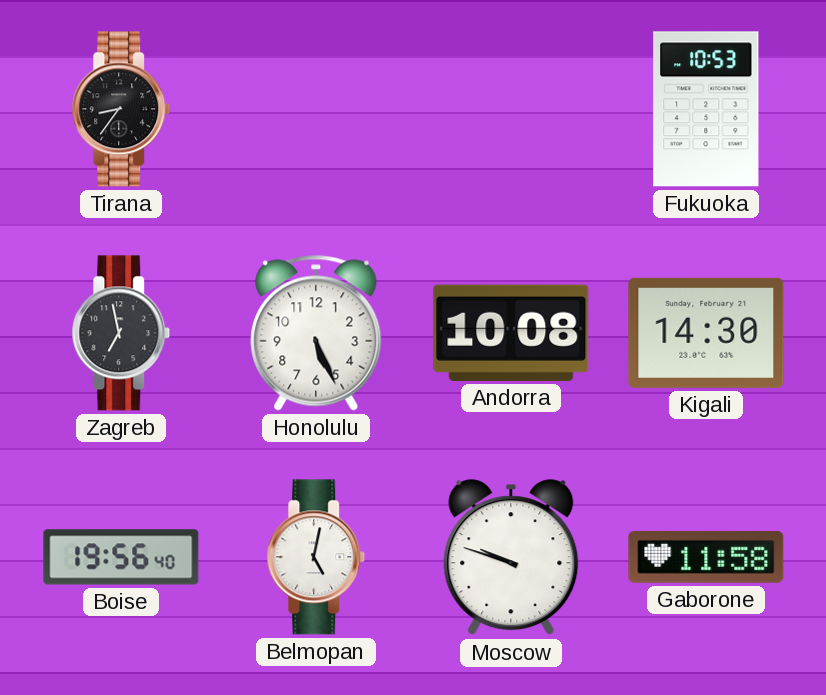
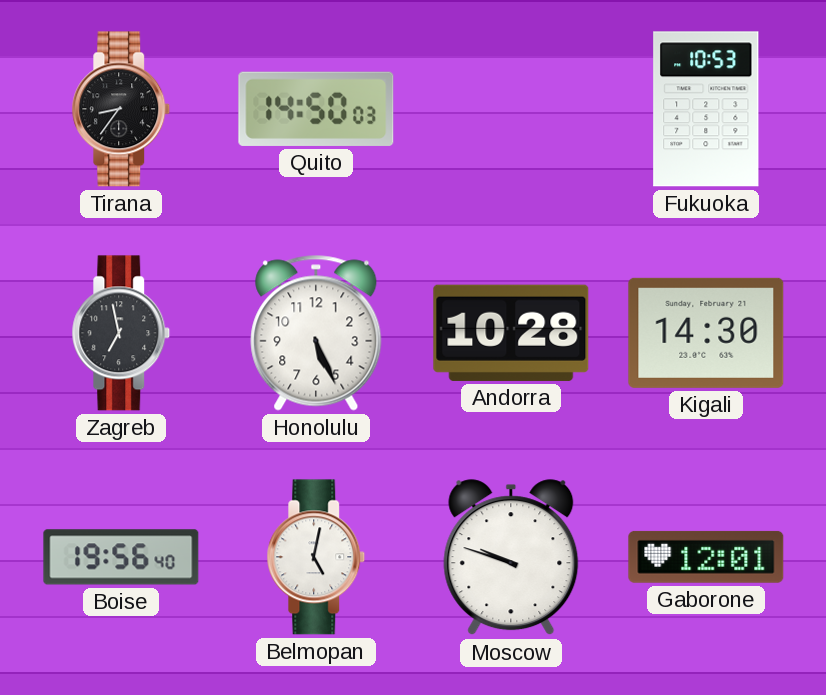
Quito: none -> 14:50
Andorra: 10:08 -> 10:28
Gaborone: 11:58 -> 12:01
